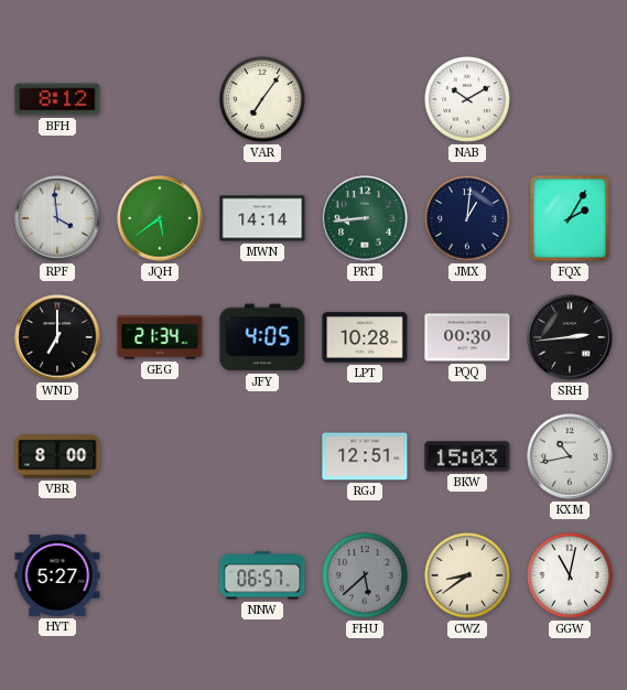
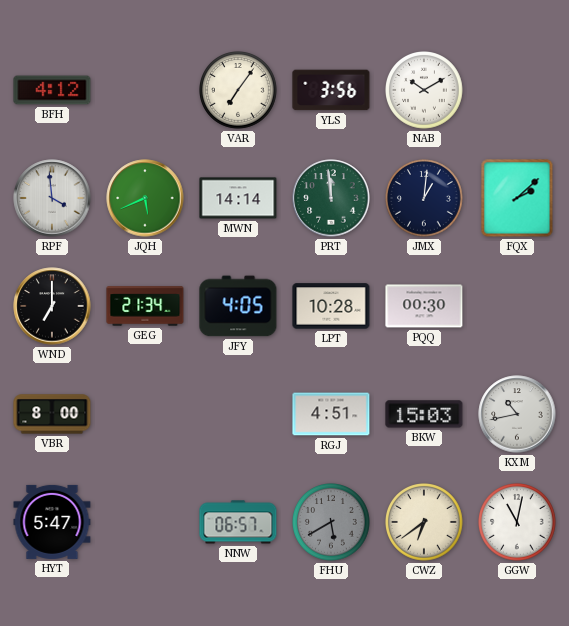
BFH: 8:12 -> 4:12
YLS: none -> 3:56
JQH: 5:39 -> 5:41
PRT: 8:44 -> 11:59
FQX: 2:05 -> 2:08
SRH: 2:44 -> none
RGJ: 12:51 -> 4:51
HYT: 5:27 -> 5:47
FHU: 5:38 -> 5:40
CWZ: 8:39 -> 6:39
